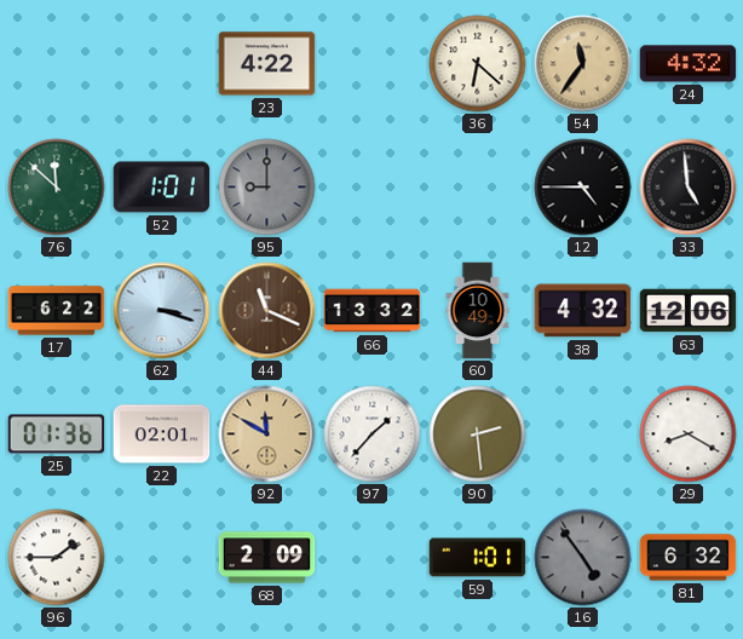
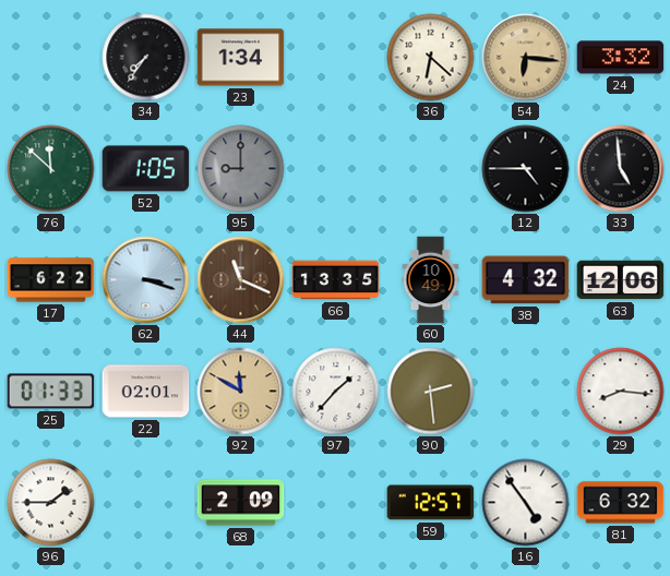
34: none -> 7:36
23: 4:22 -> 1:34
54: 11:36 -> 6:16
24: 4:32 -> 3:32
52: 1:01 -> 1:05
66: 13:32 -> 13:35
25: 01:36 -> 01:33
29: 8:20 -> 8:16
59: 1:01 -> 12:57
16 dial: grey -> white
